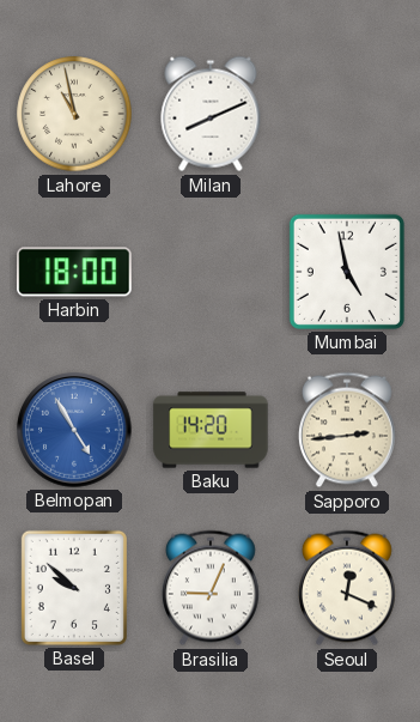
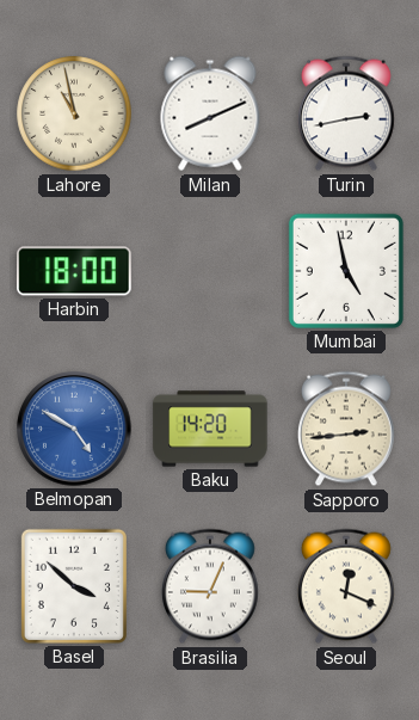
Turin: none -> 2:43
Belmopan: 4:55 -> 4:50
Basel: 9:52 -> 3:52
